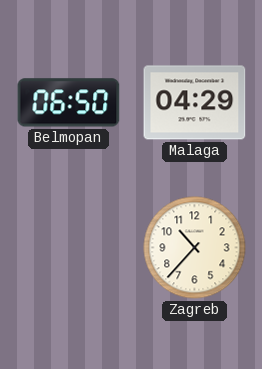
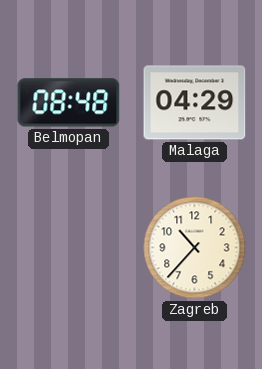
Belmopan: 06:50 -> 08:48
